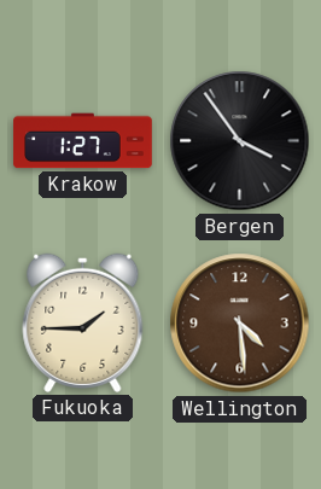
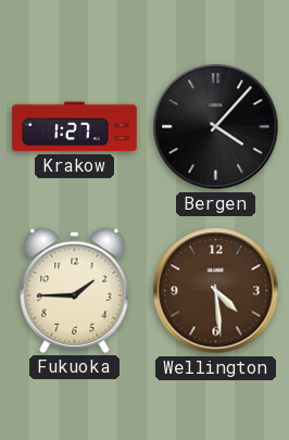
Bergen: 3:54 -> 4:07
